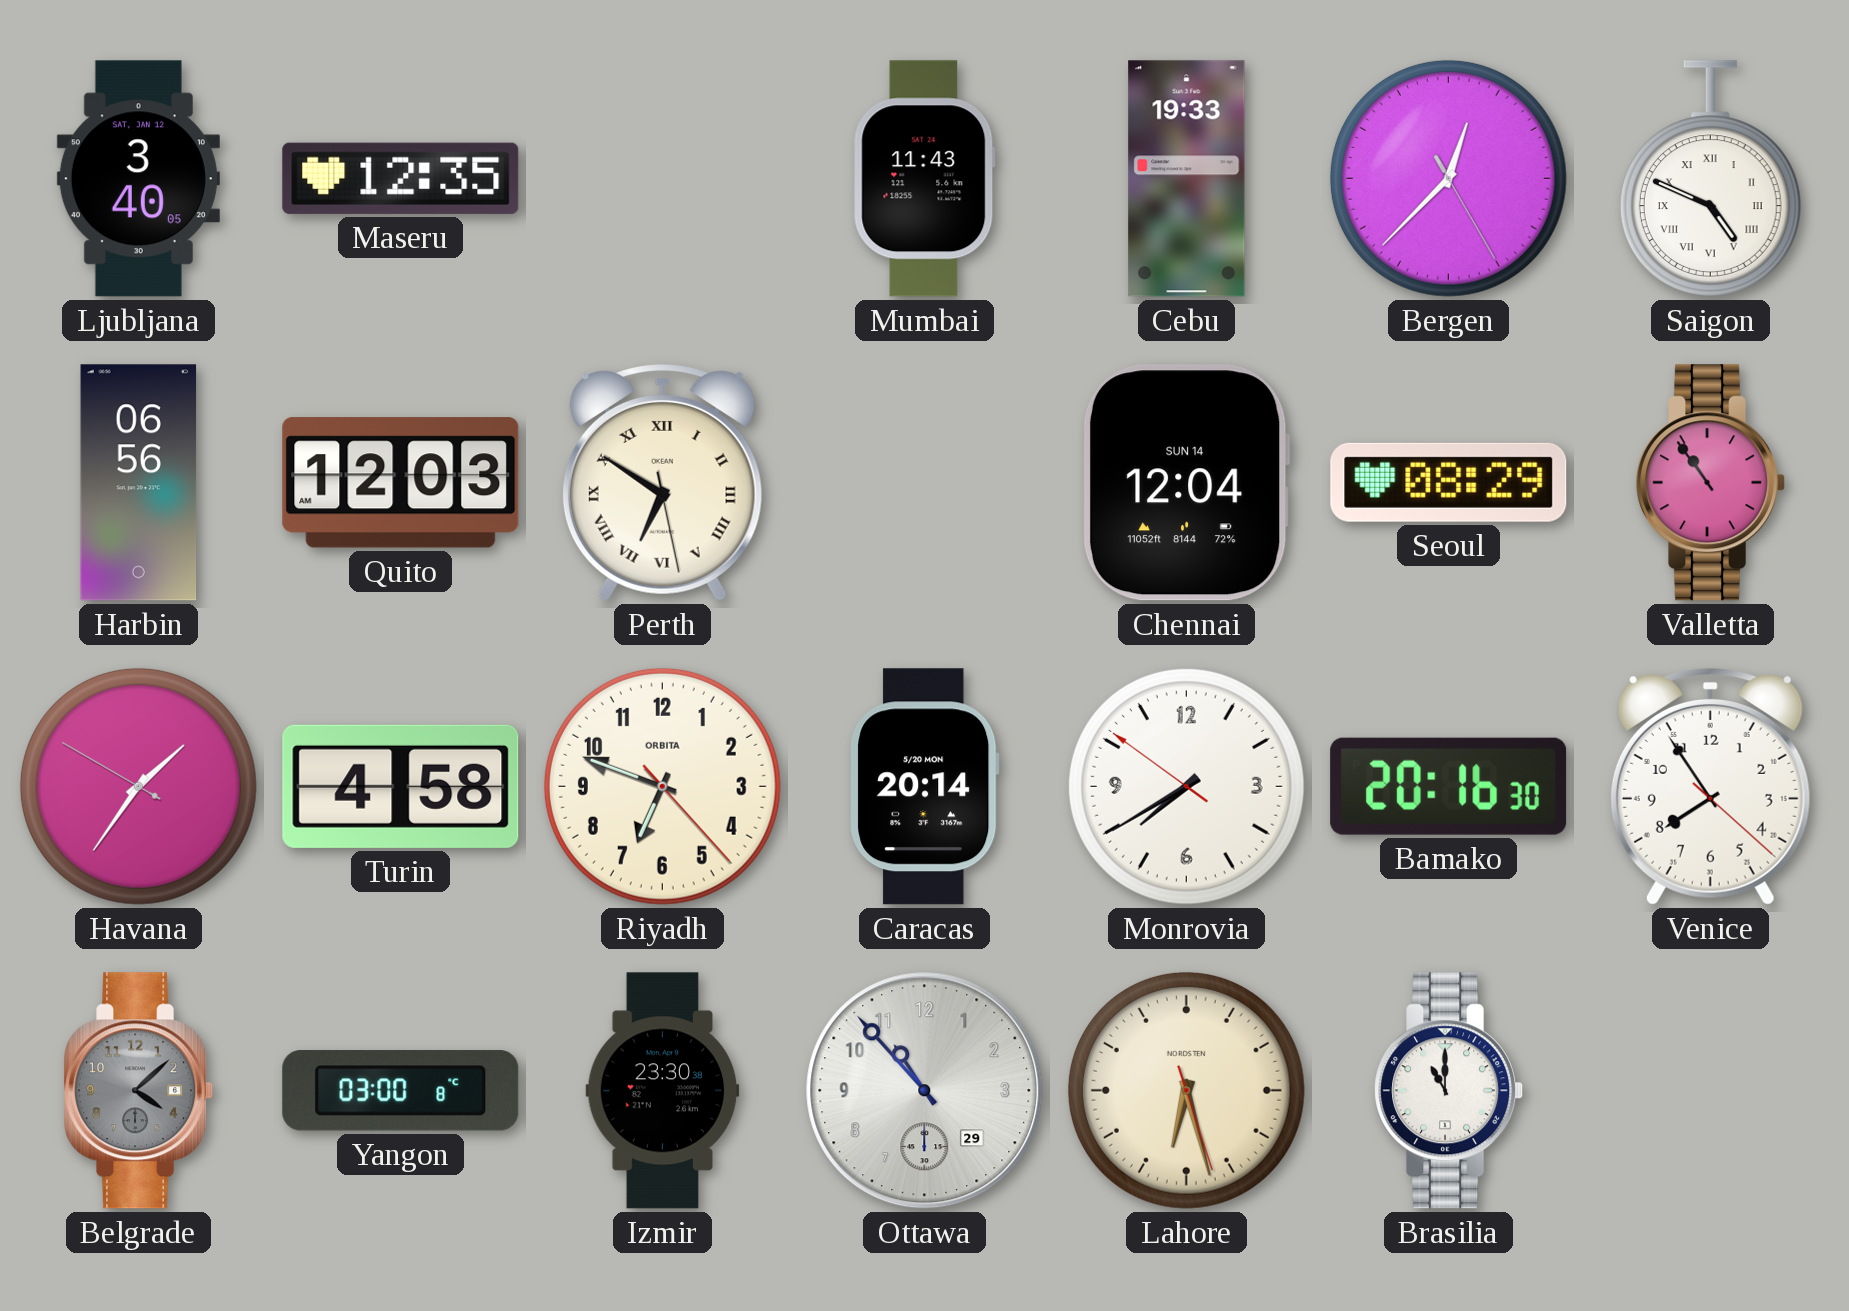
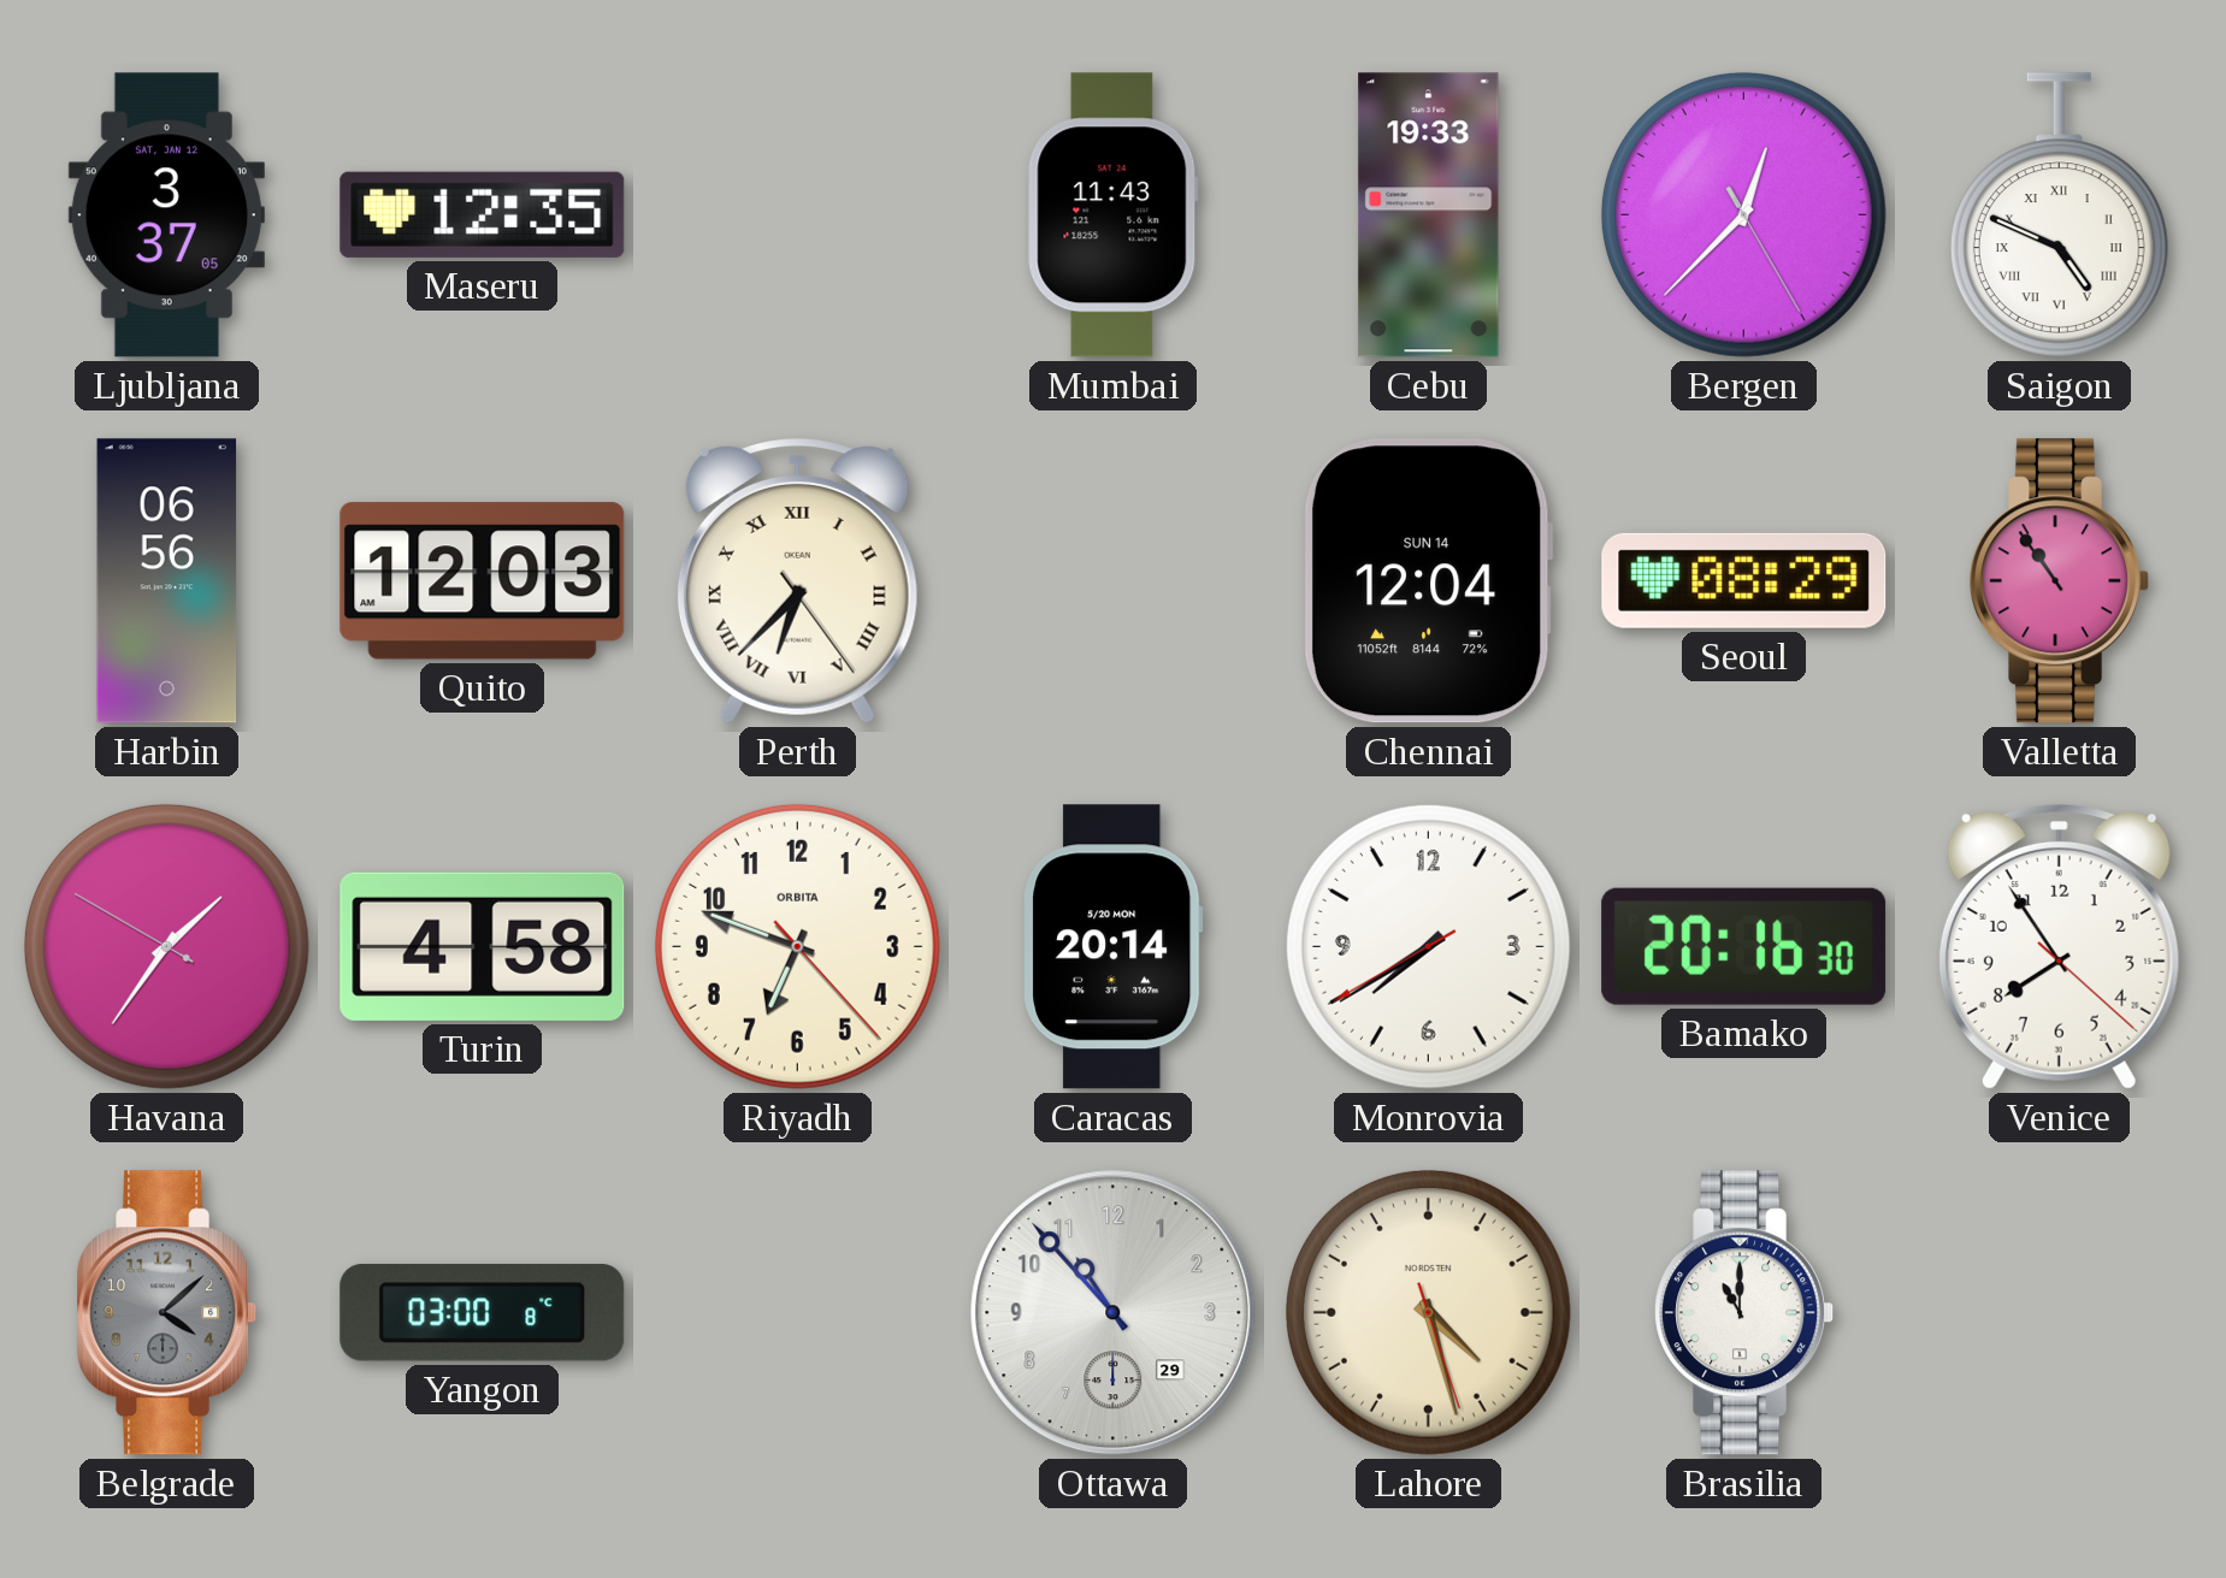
Ljubljana: 3:40 -> 3:37
Perth: 6:50 -> 6:37
Monrovia: 7:39:51 -> 7:39:40
Izmir: 23:30 -> none
Lahore: 6:27 -> 4:27
